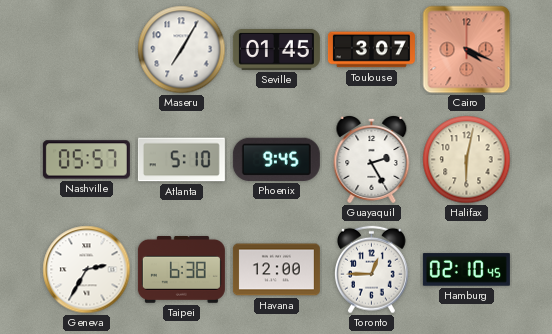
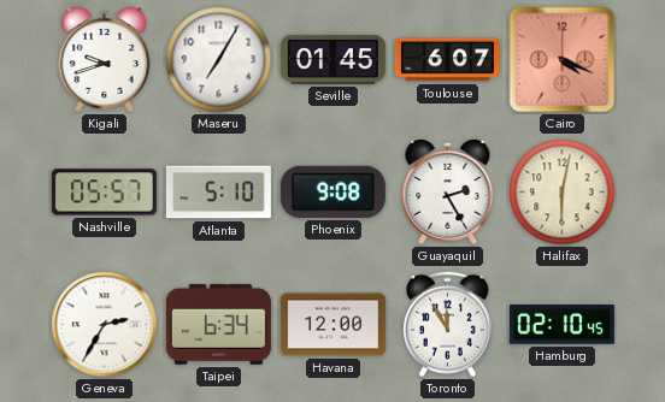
Kigali: none -> 9:42
Toulouse: 3:07 -> 6:07
Phoenix: 9:45 -> 9:08
Taipei: 6:38 -> 6:34
Toronto: 12:45 -> 11:55
